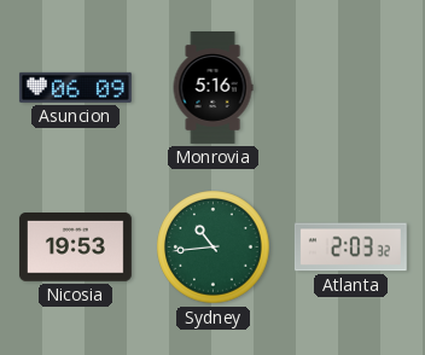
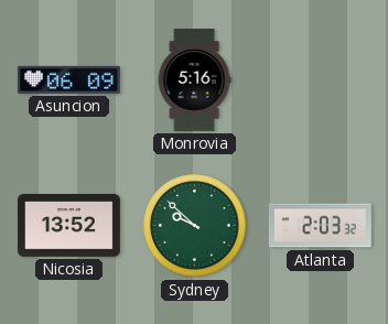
Nicosia: 19:53 -> 13:52
Sydney: 10:44 -> 9:52
